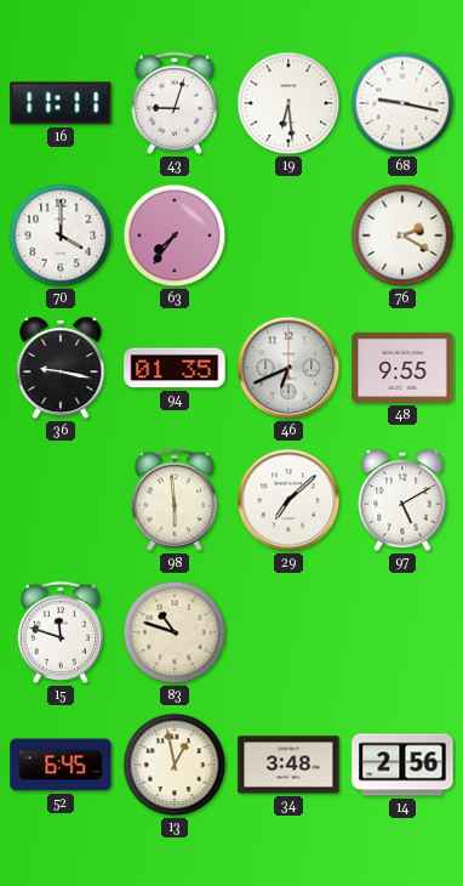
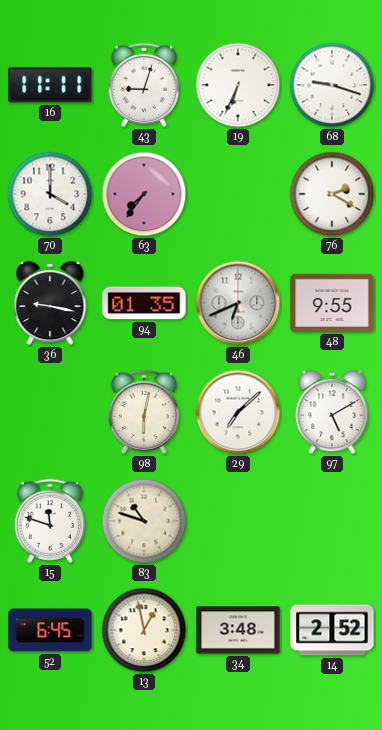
19: 6:29 -> 6:34
68: 9:17 -> 9:18
98: 5:59 -> 6:02
14: 2:56 -> 2:52
